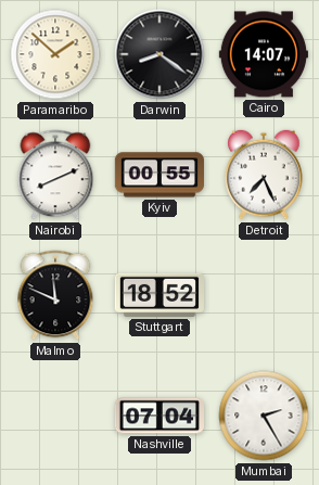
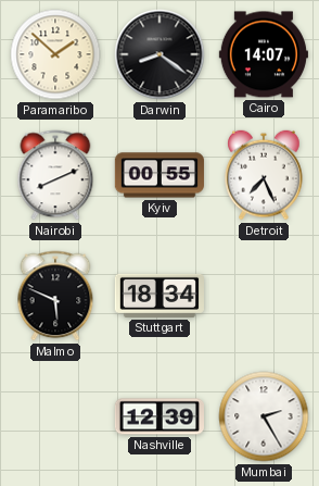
Malmo: 11:49 -> 5:49
Stuttgart: 18:52 -> 18:34
Nashville: 07:04 -> 12:39
